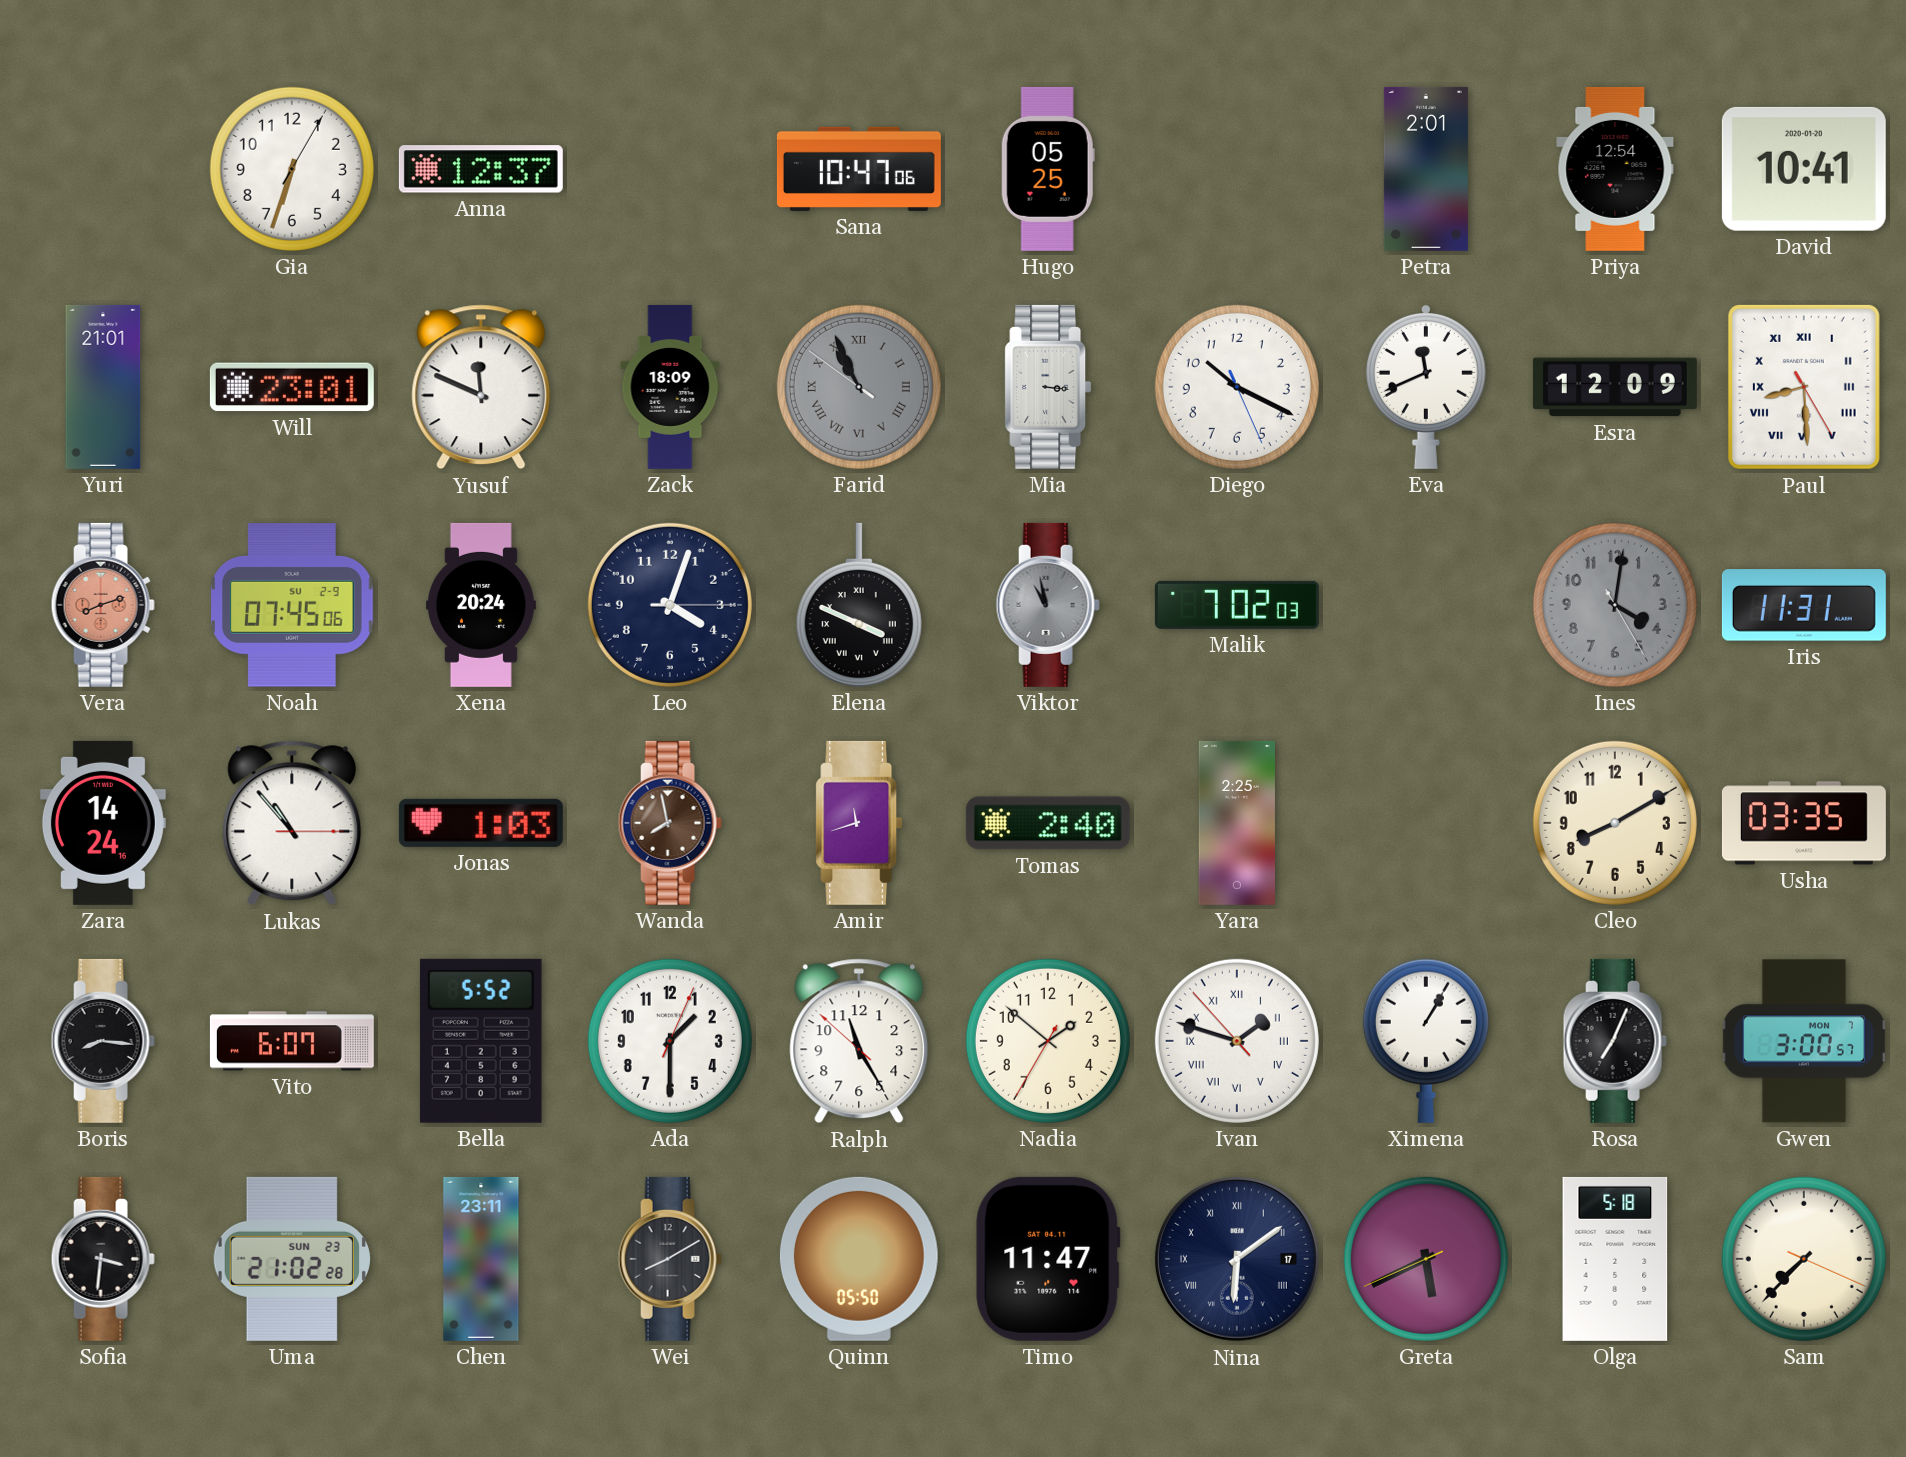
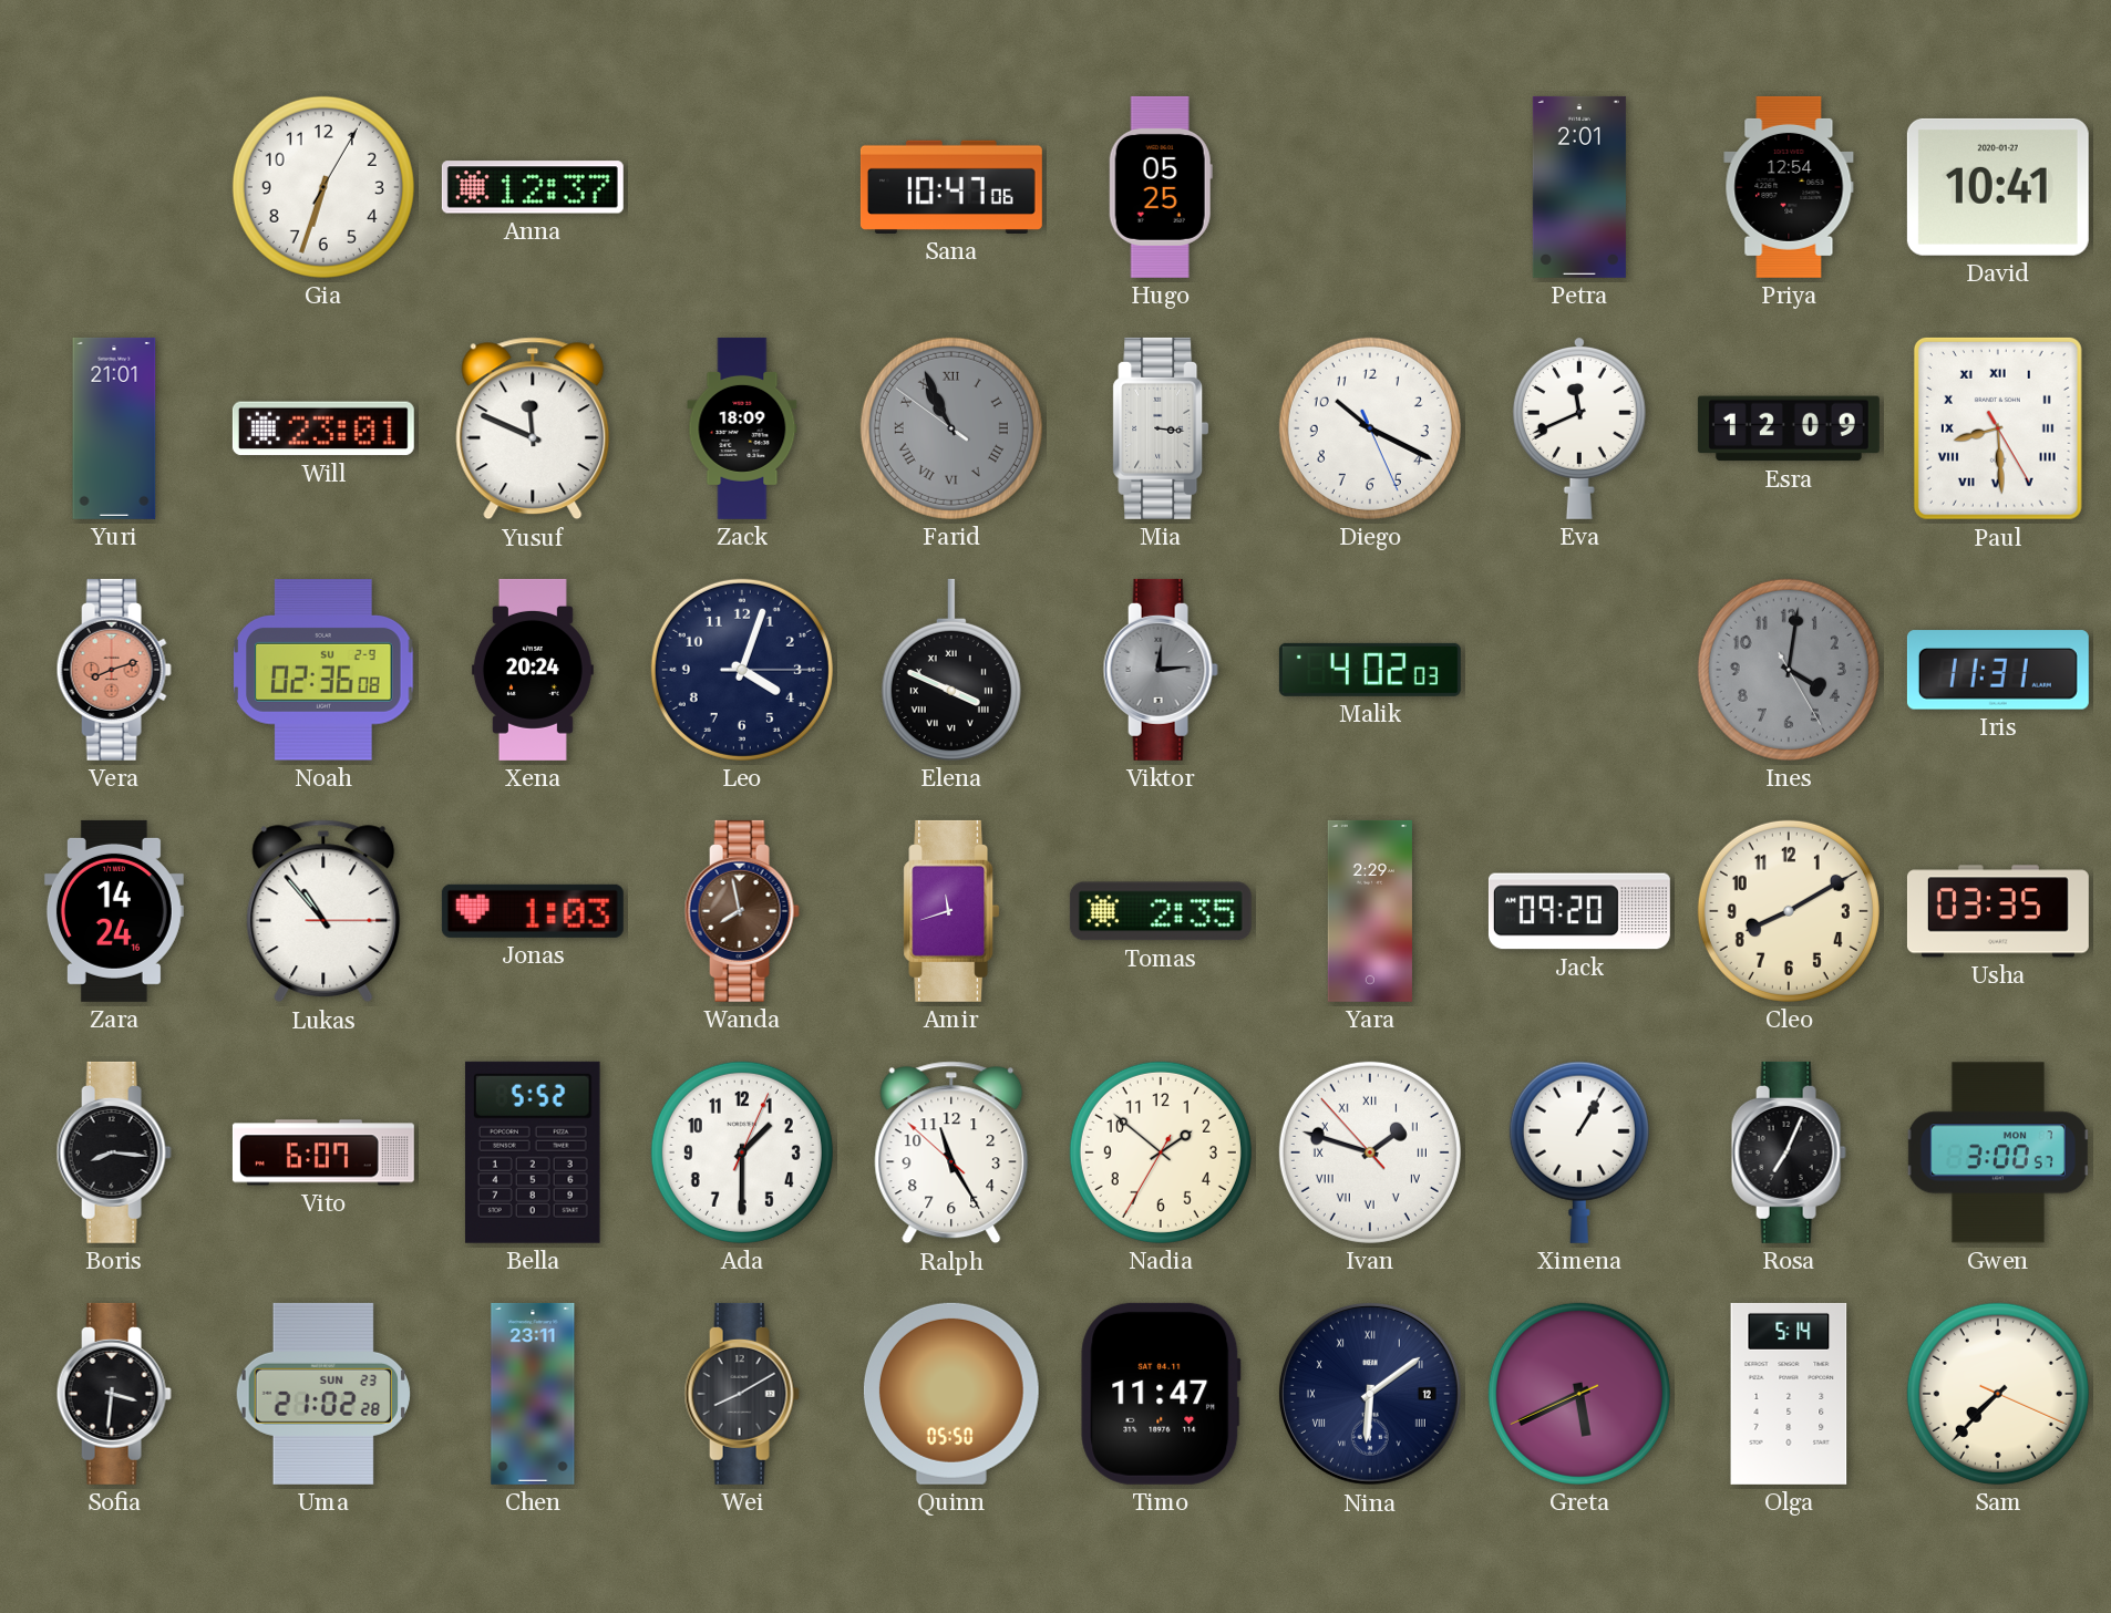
David date: 2020-01-20 -> 2020-01-27
Noah: 07:45 -> 02:36
Viktor: 10:58 -> 12:14
Malik: 7:02 -> 4:02
Tomas: 2:40 -> 2:35
Yara: 2:25 -> 2:29
Jack: none -> 09:20
Nina date: 17 -> 12
Olga: 5:18 -> 5:14
